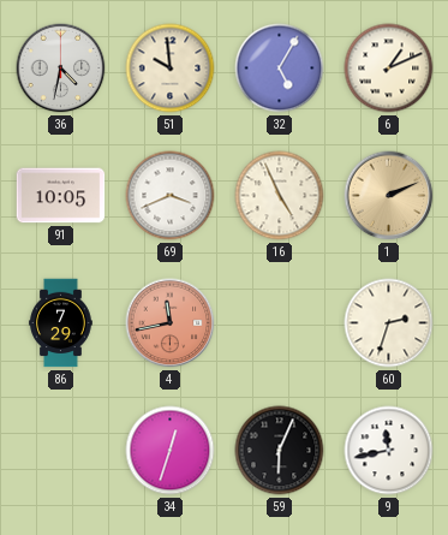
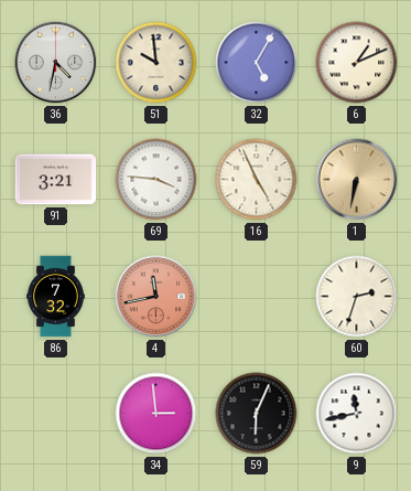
91: 10:05 -> 3:21
69: 3:41 -> 3:46
1: 2:11 -> 6:32
86: 7:29 -> 7:32
34: 12:33 -> 2:59
